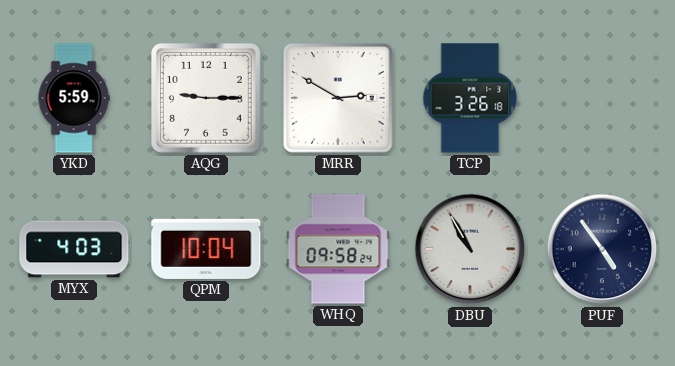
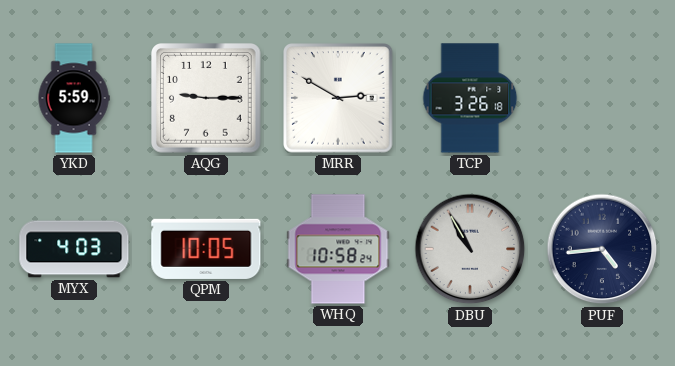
QPM: 10:04 -> 10:05
WHQ: 09:58 -> 10:58
PUF: 4:54 -> 4:44
